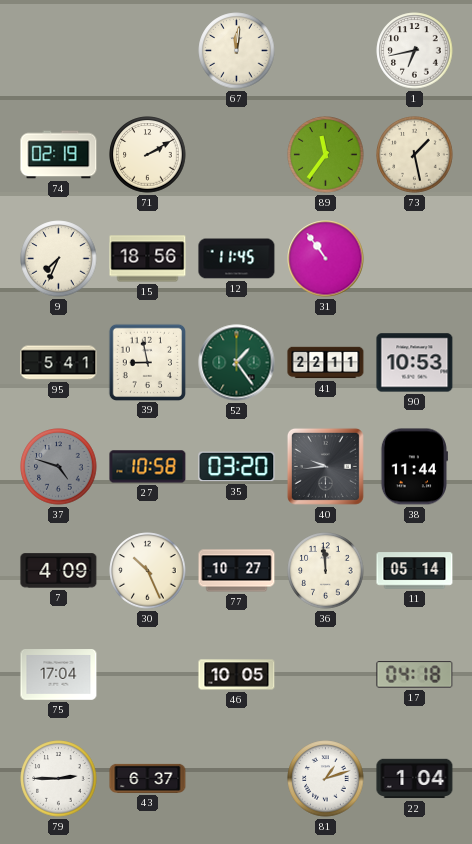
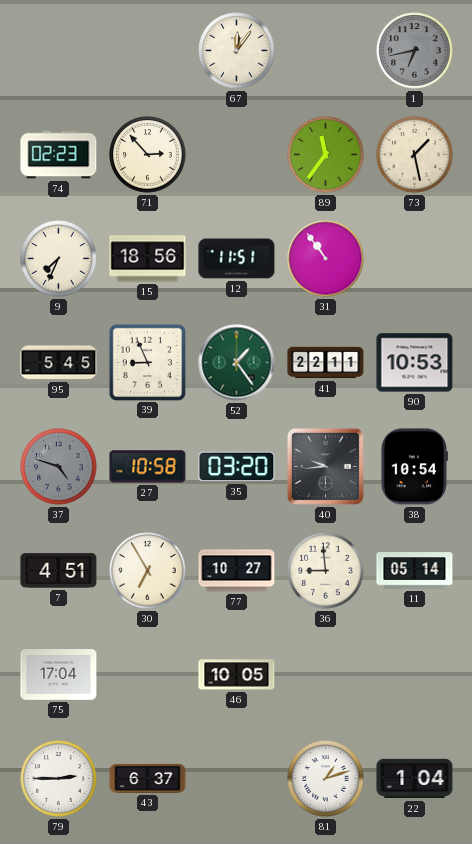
67: 12:01 -> 12:06
1 dial: white -> grey
74: 02:19 -> 02:23
71: 2:10 -> 2:53
12: 11:45 -> 11:51
95: 5:41 -> 5:45
39: 8:58 -> 8:56
38: 11:44 -> 10:54
7: 4:09 -> 4:51
30: 10:26 -> 6:55
36: 11:59 -> 8:59
17: 04:18 -> none
